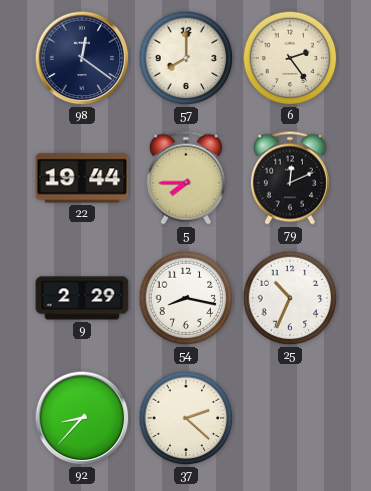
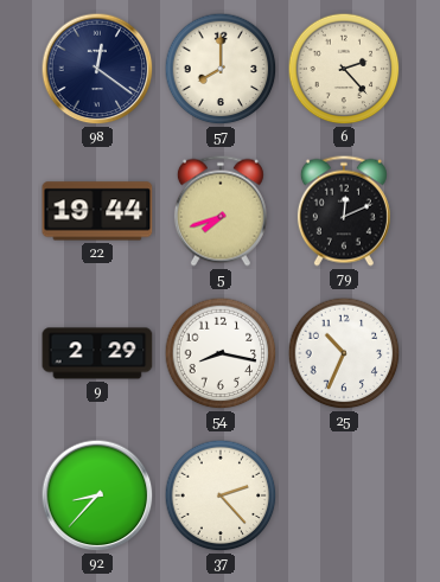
6: 2:24 -> 2:23
5: 7:45 -> 7:42
37: 2:22 -> 2:23
